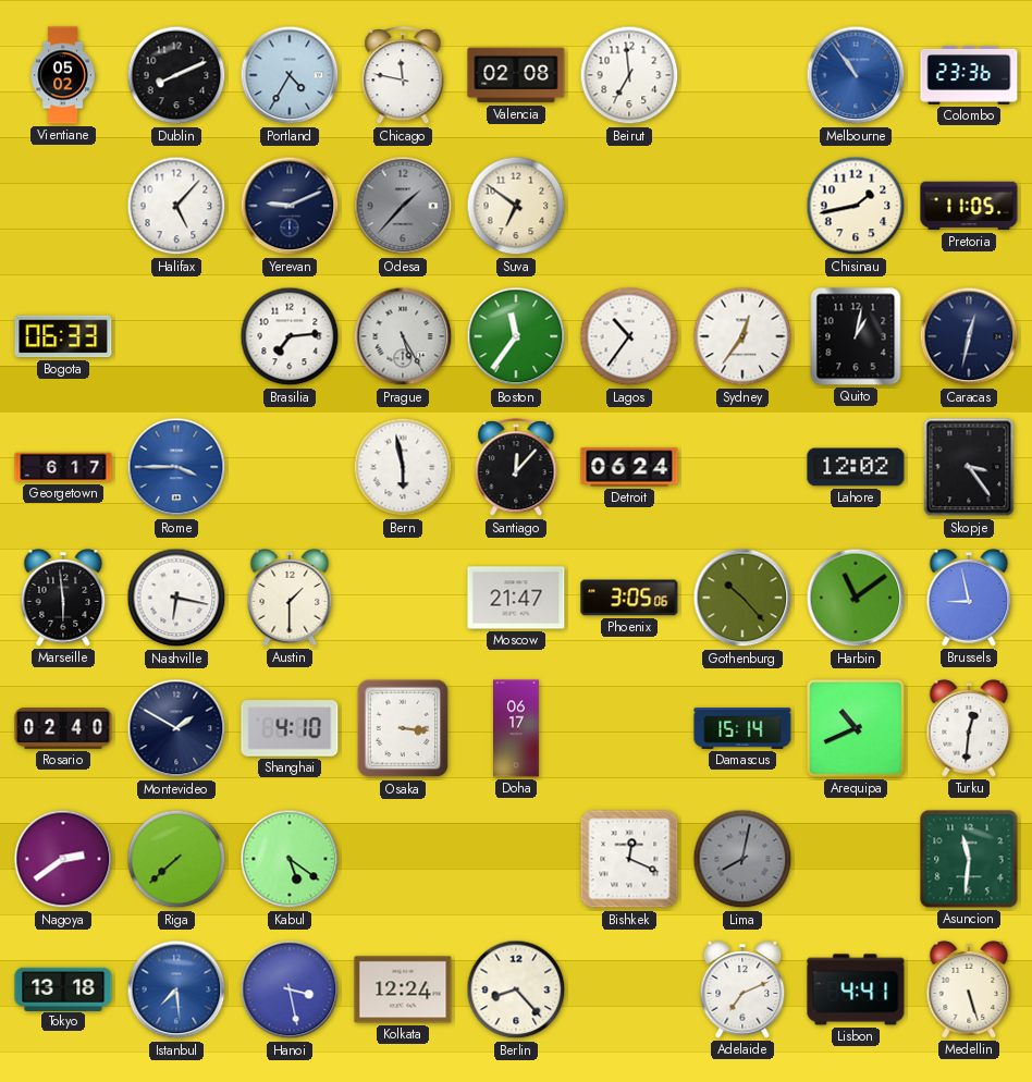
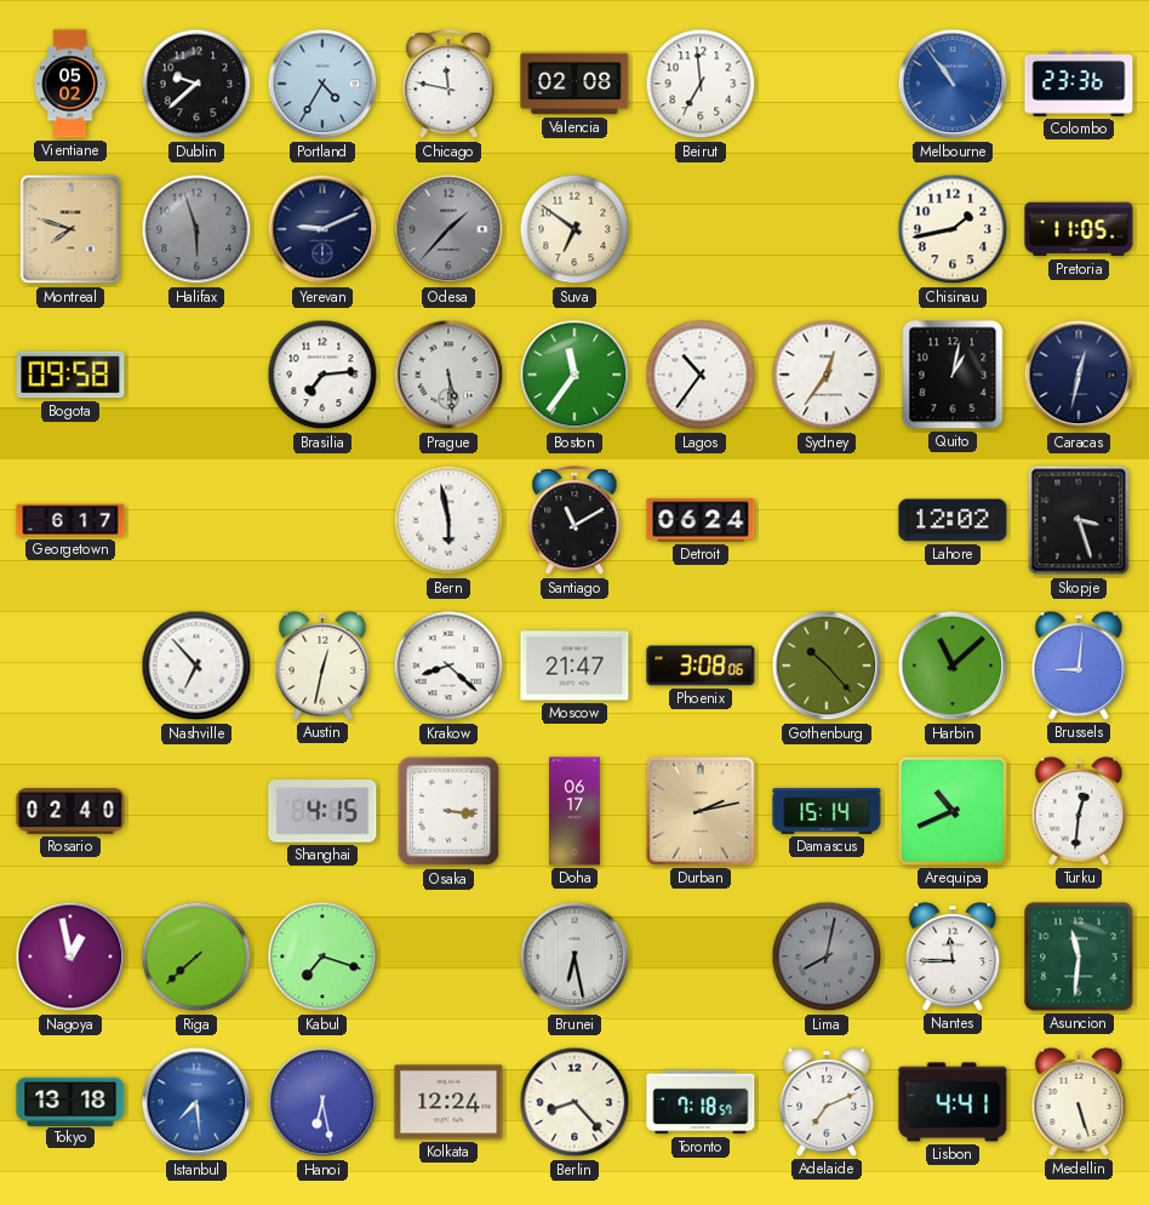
Dublin: 8:11 -> 9:38
Montreal: none -> 7:48
Halifax: 5:07 -> 5:57
Halifax dial: white -> grey
Bogota: 06:33 -> 09:58
Prague: 5:25 -> 5:29
Rome: 3:45 -> none
Santiago: 12:07 -> 11:10
Skopje: 3:24 -> 3:27
Marseille: 5:59 -> none
Nashville: 6:17 -> 6:53
Austin: 1:30 -> 12:32
Krakow: none -> 8:22
Phoenix: 3:05 -> 3:08
Harbin: 11:09 -> 11:08
Brussels: 8:58 -> 9:01
Montevideo: 1:50 -> none
Shanghai: 4:10 -> 4:15
Durban: none -> 2:13
Nagoya: 2:39 -> 12:58
Kabul: 5:21 -> 7:18
Brunei: none -> 6:28
Bishkek: 12:19 -> none
Nantes: none -> 11:45
Hanoi: 3:28 -> 6:28
Toronto: none -> 7:18
